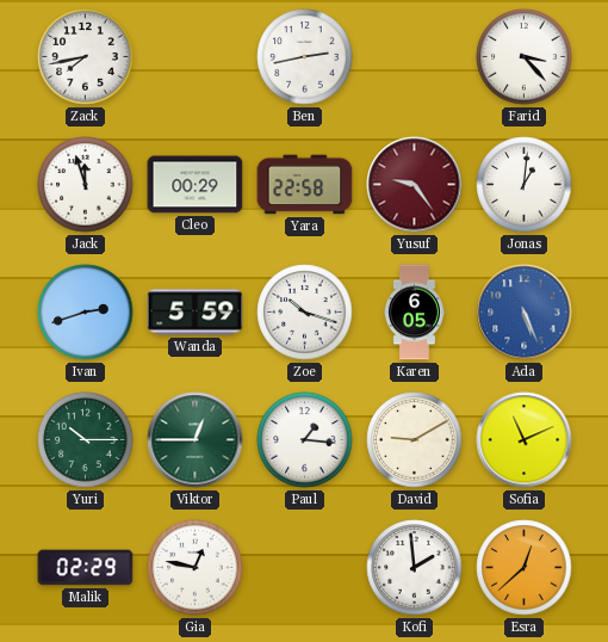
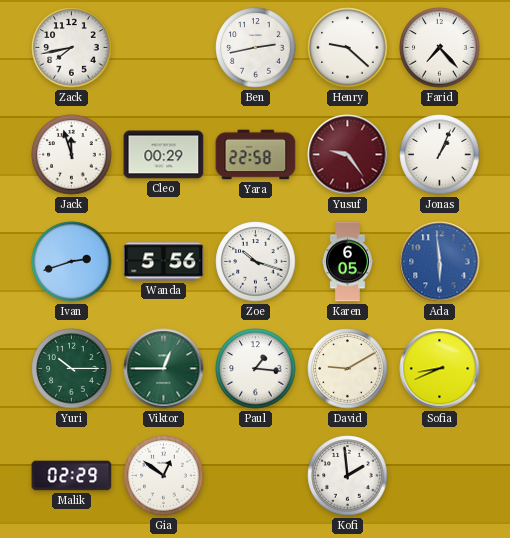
Henry: none -> 9:22
Farid: 3:23 -> 7:23
Jonas: 1:01 -> 1:04
Wanda: 5:59 -> 5:56
Ada: 5:26 -> 5:59
Sofia: 11:11 -> 8:41
Gia: 12:47 -> 12:51
Esra: 12:38 -> none
